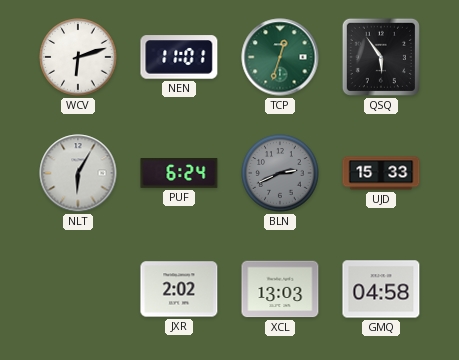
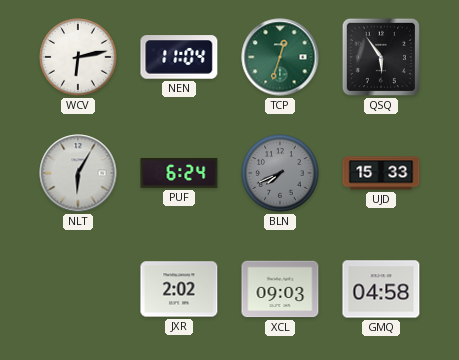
WCV: 6:12 -> 6:13
NEN: 11:01 -> 11:04
BLN: 2:41 -> 7:41
XCL: 13:03 -> 09:03
